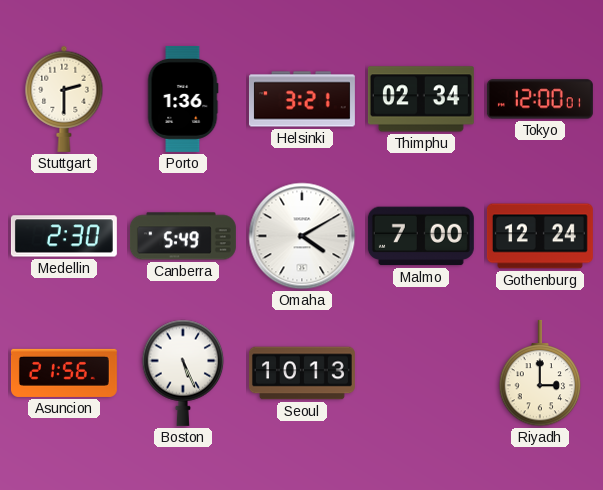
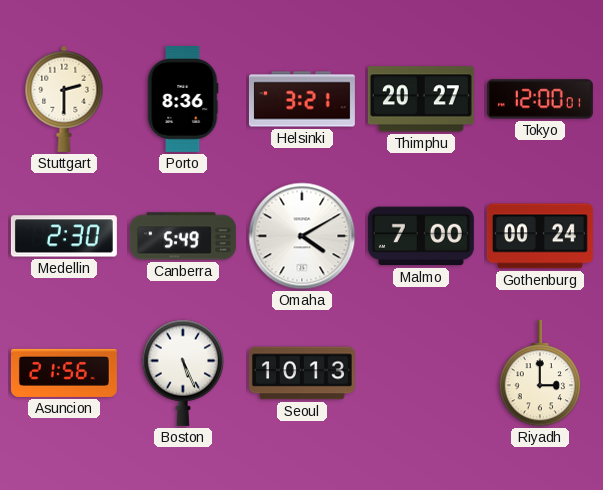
Porto: 1:36 -> 8:36
Thimphu: 02:34 -> 20:27
Gothenburg: 12:24 -> 00:24
